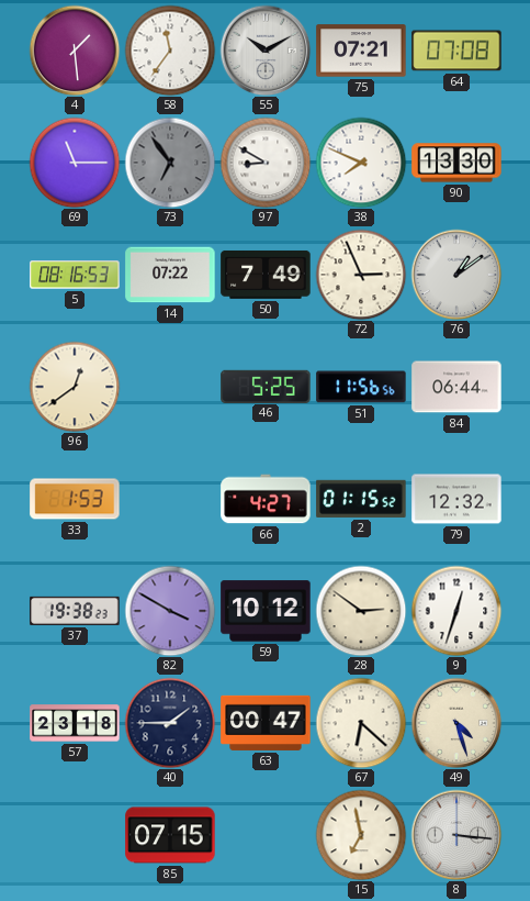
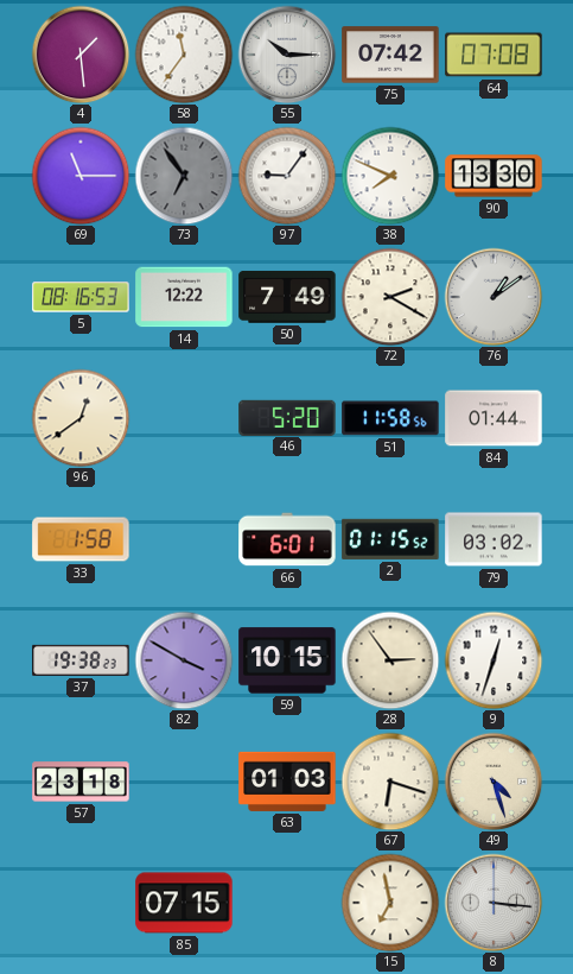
55: 10:10 -> 10:15
75: 07:21 -> 07:42
97: 8:50 -> 9:06
14: 07:22 -> 12:22
72: 2:56 -> 2:20
46: 5:25 -> 5:20
51: 11:56 -> 11:58
84: 06:44 -> 01:44
33: 1:53 -> 1:58
66: 4:27 -> 6:01
79: 12:32 -> 03:02
59: 10:12 -> 10:15
28: 2:51 -> 2:54
40: 1:45 -> none
63: 00:47 -> 01:03
67: 6:22 -> 6:18
